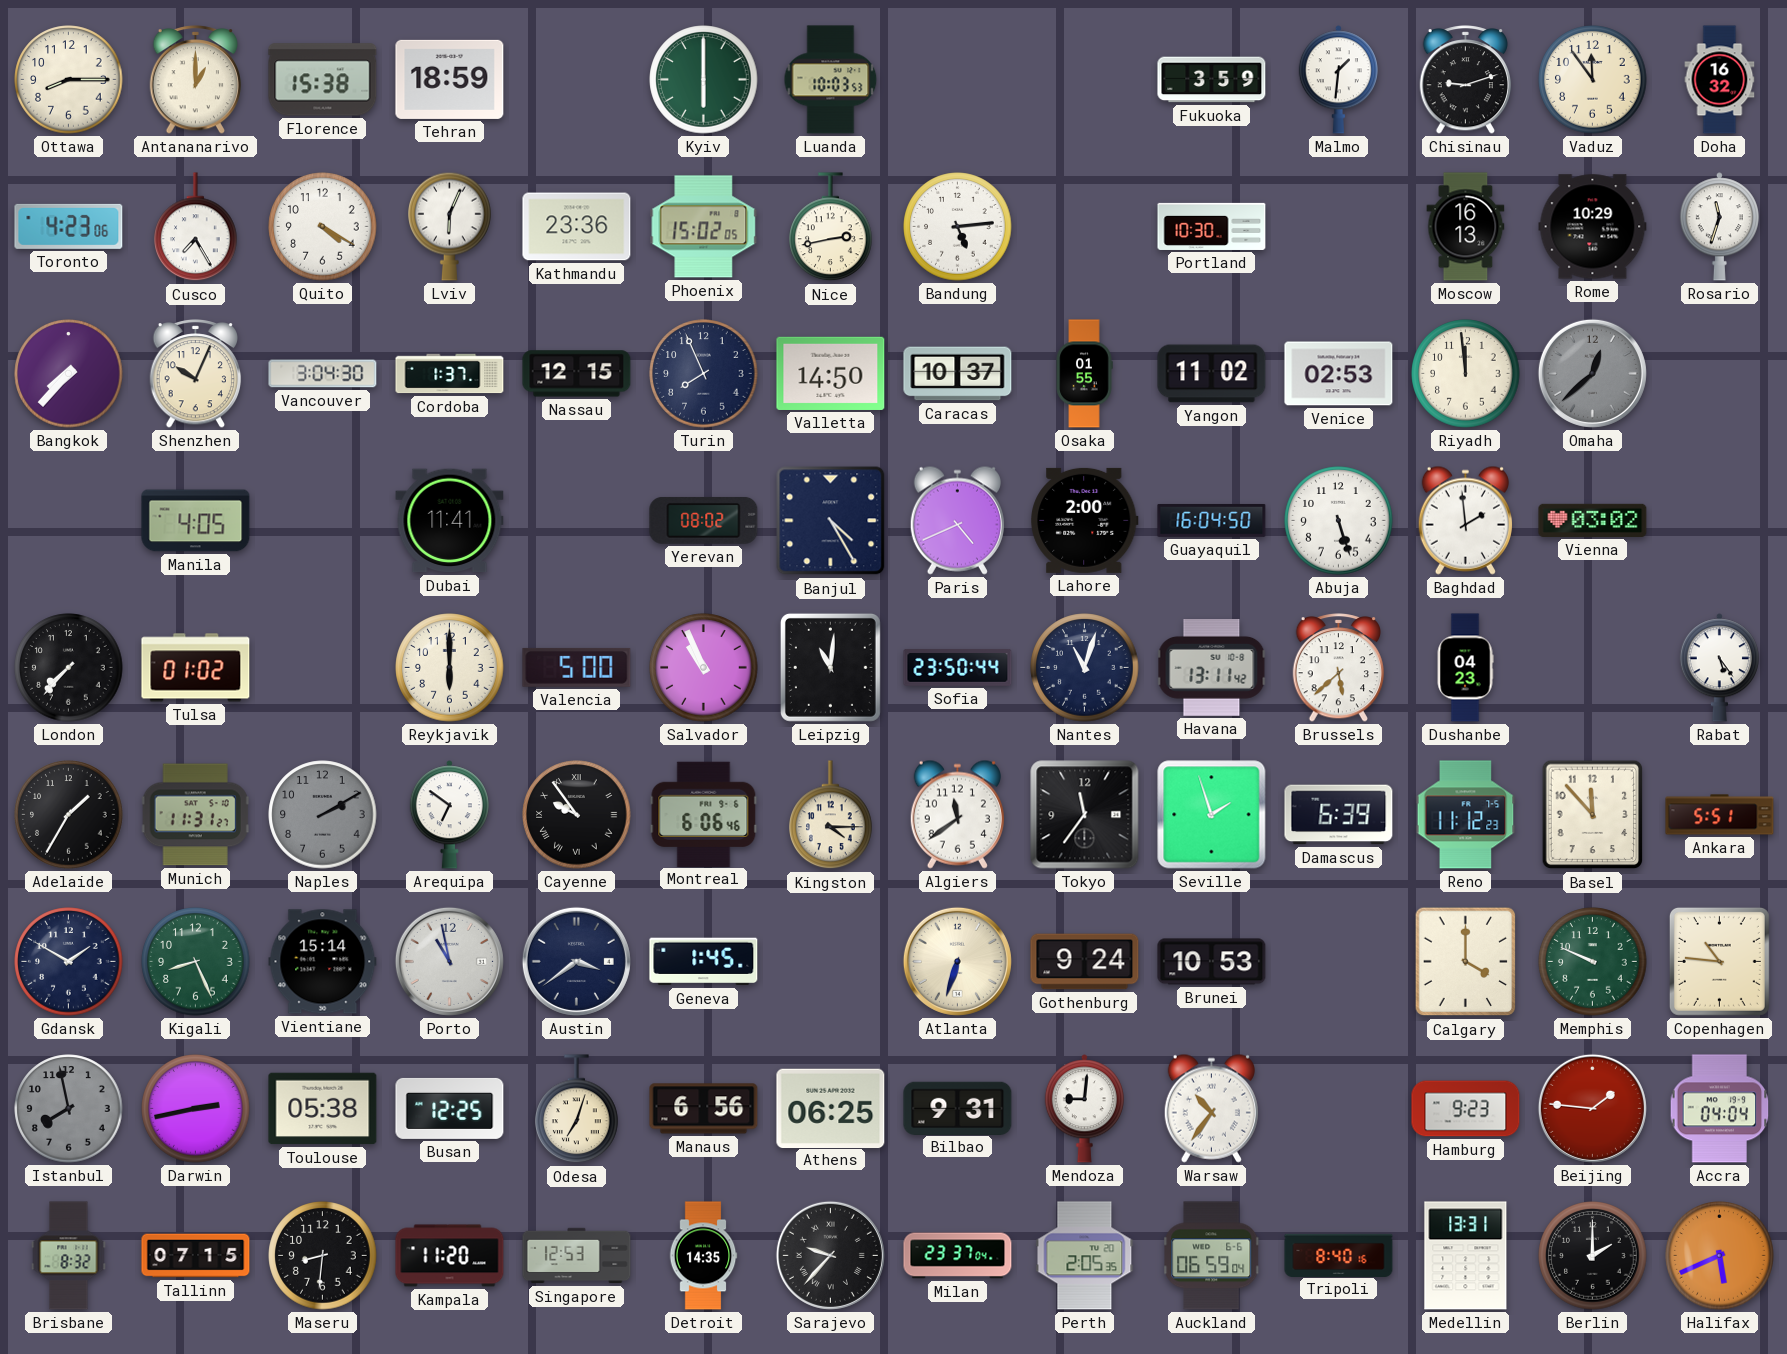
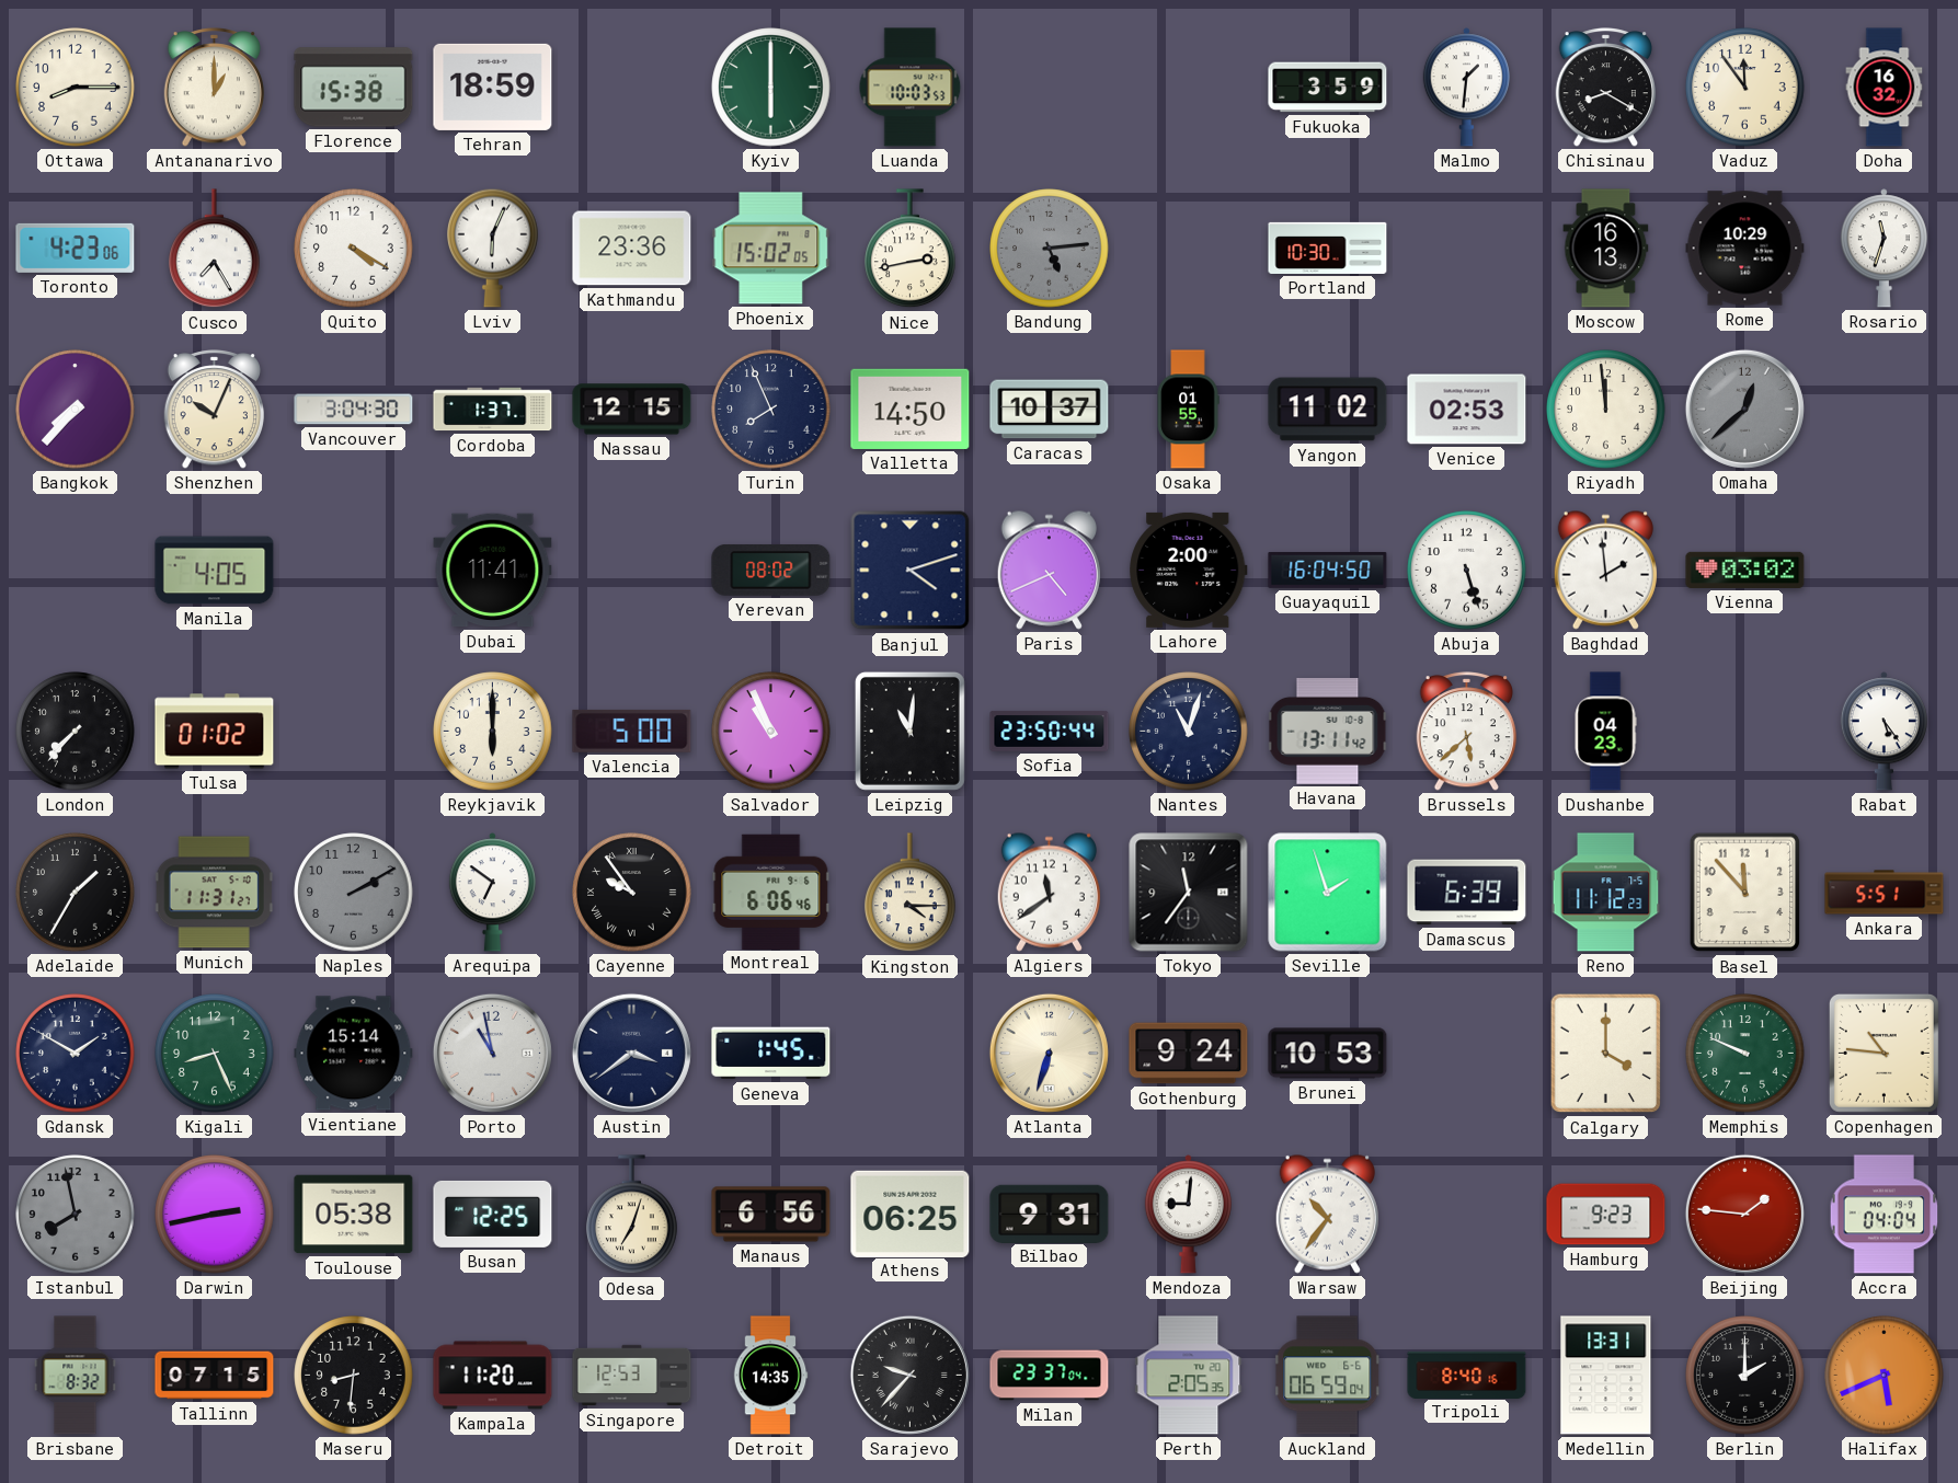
Chisinau: 9:12 -> 8:20
Bandung dial: white -> grey
Banjul: 4:25 -> 4:12
